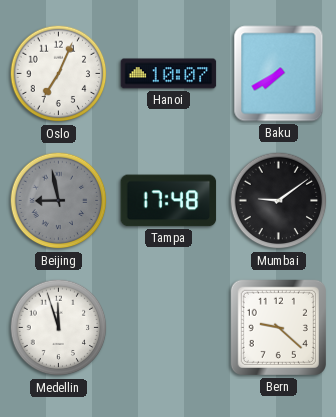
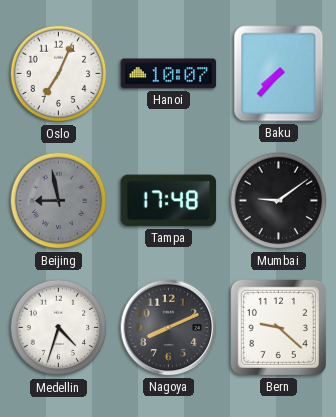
Baku: 7:40 -> 7:37
Medellin: 11:57 -> 4:33
Nagoya: none -> 8:11
